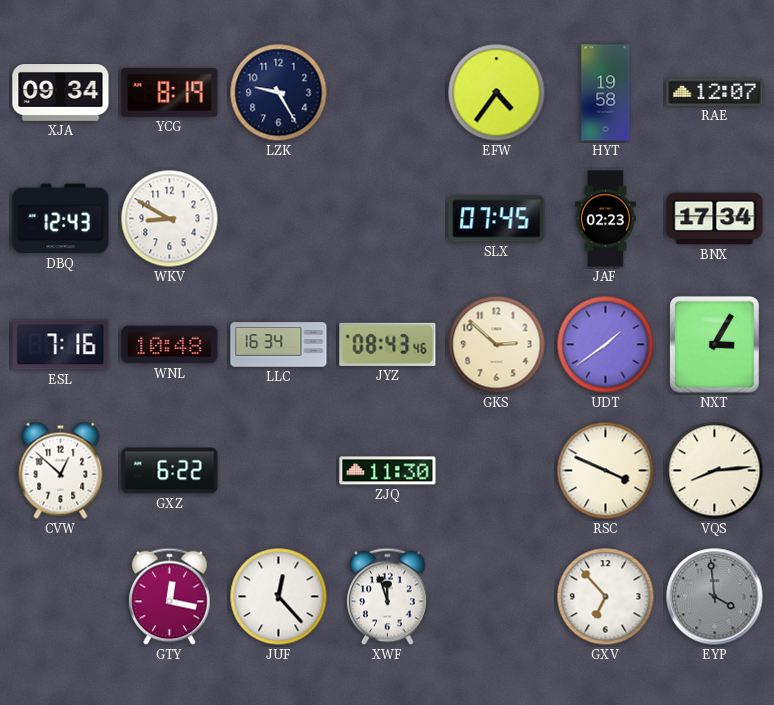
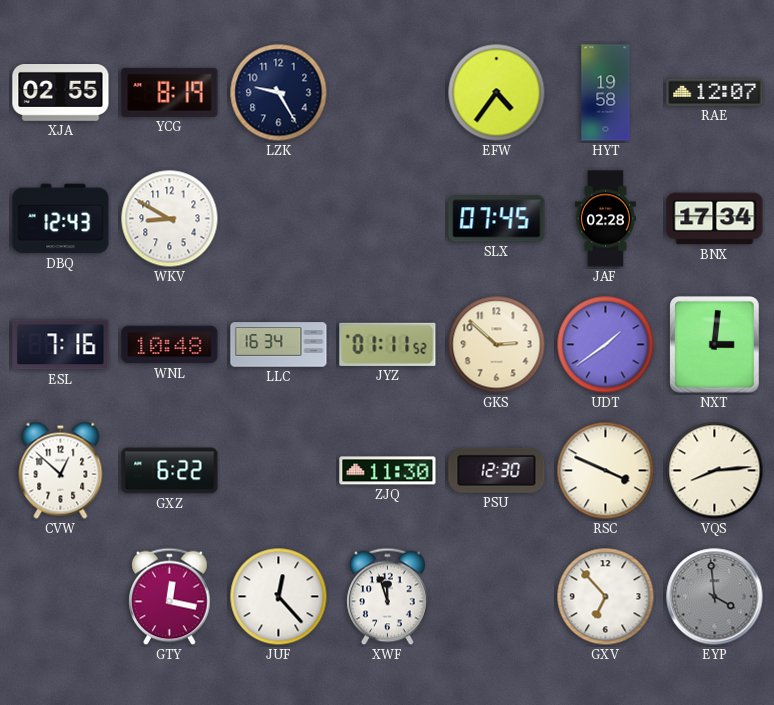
XJA: 09:34 -> 02:55
JAF: 02:23 -> 02:28
JYZ: 08:43 -> 01:11
NXT: 3:05 -> 3:01
PSU: none -> 12:30
